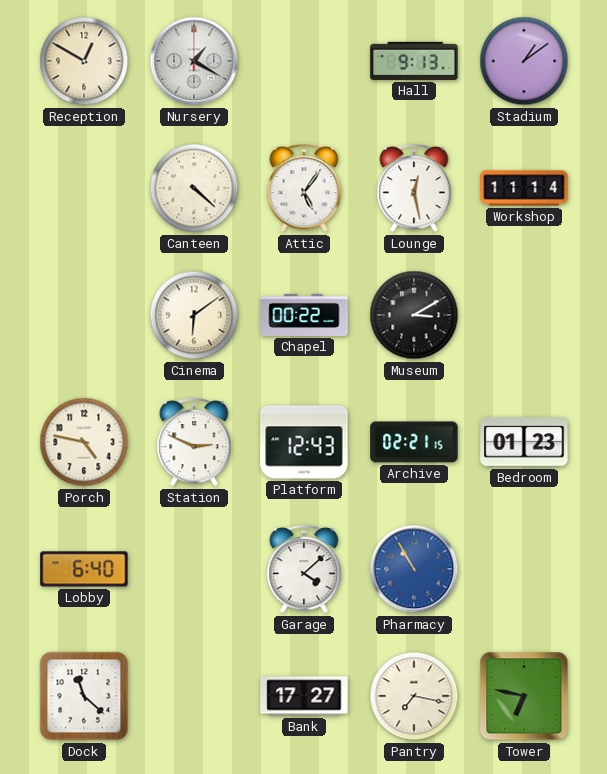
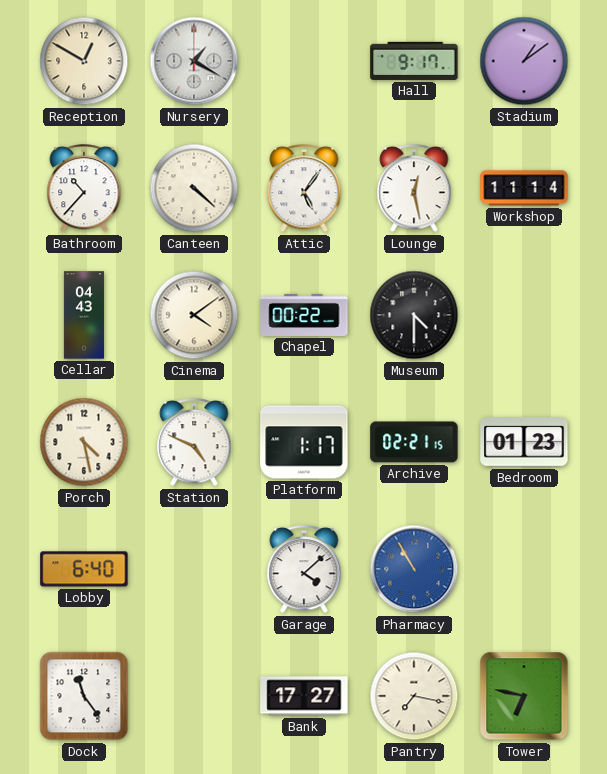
Hall: 9:13 -> 9:17
Bathroom: none -> 10:37
Cellar: none -> 04:43
Cinema: 6:09 -> 4:09
Museum: 3:10 -> 4:30
Porch: 4:47 -> 4:28
Station: 2:49 -> 4:49
Platform: 12:43 -> 1:17
Dock: 11:22 -> 11:24
